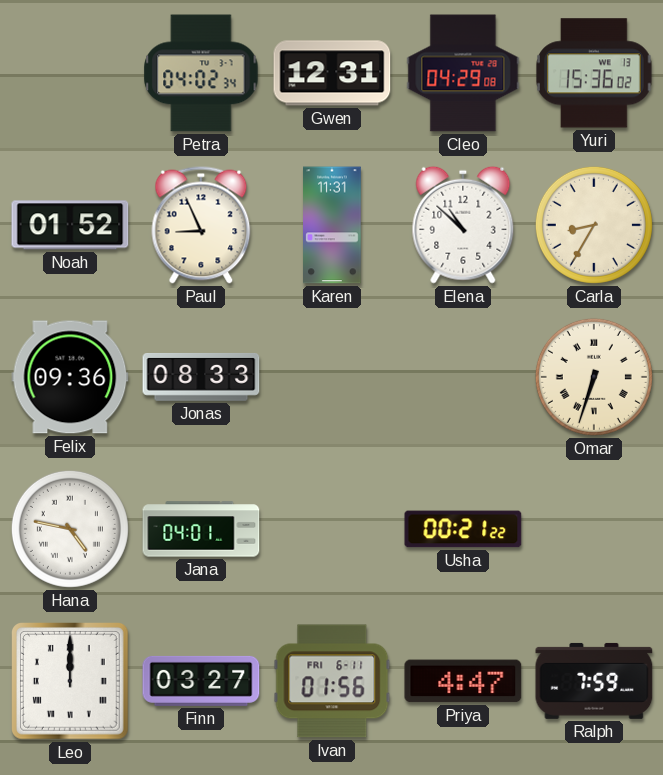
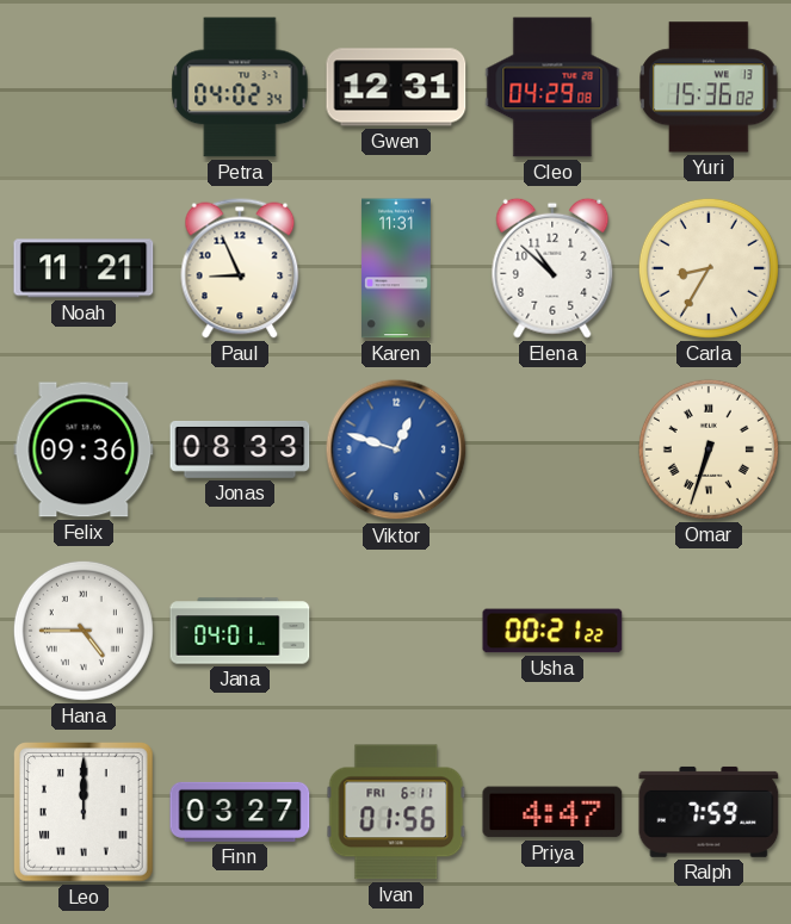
Noah: 01:52 -> 11:21
Viktor: none -> 12:48
Hana: 4:47 -> 4:45
